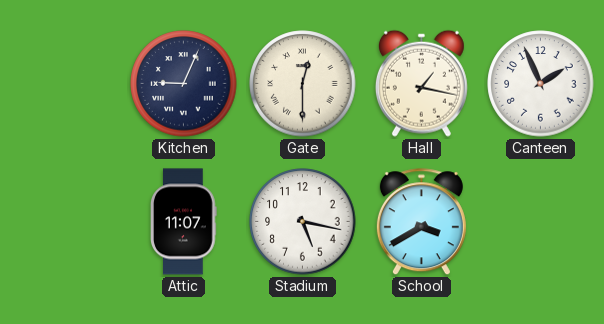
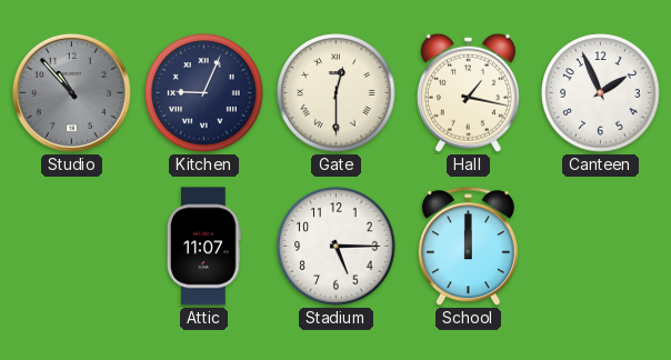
Studio: none -> 10:53
Stadium: 5:17 -> 5:15
School: 3:40 -> 12:00
